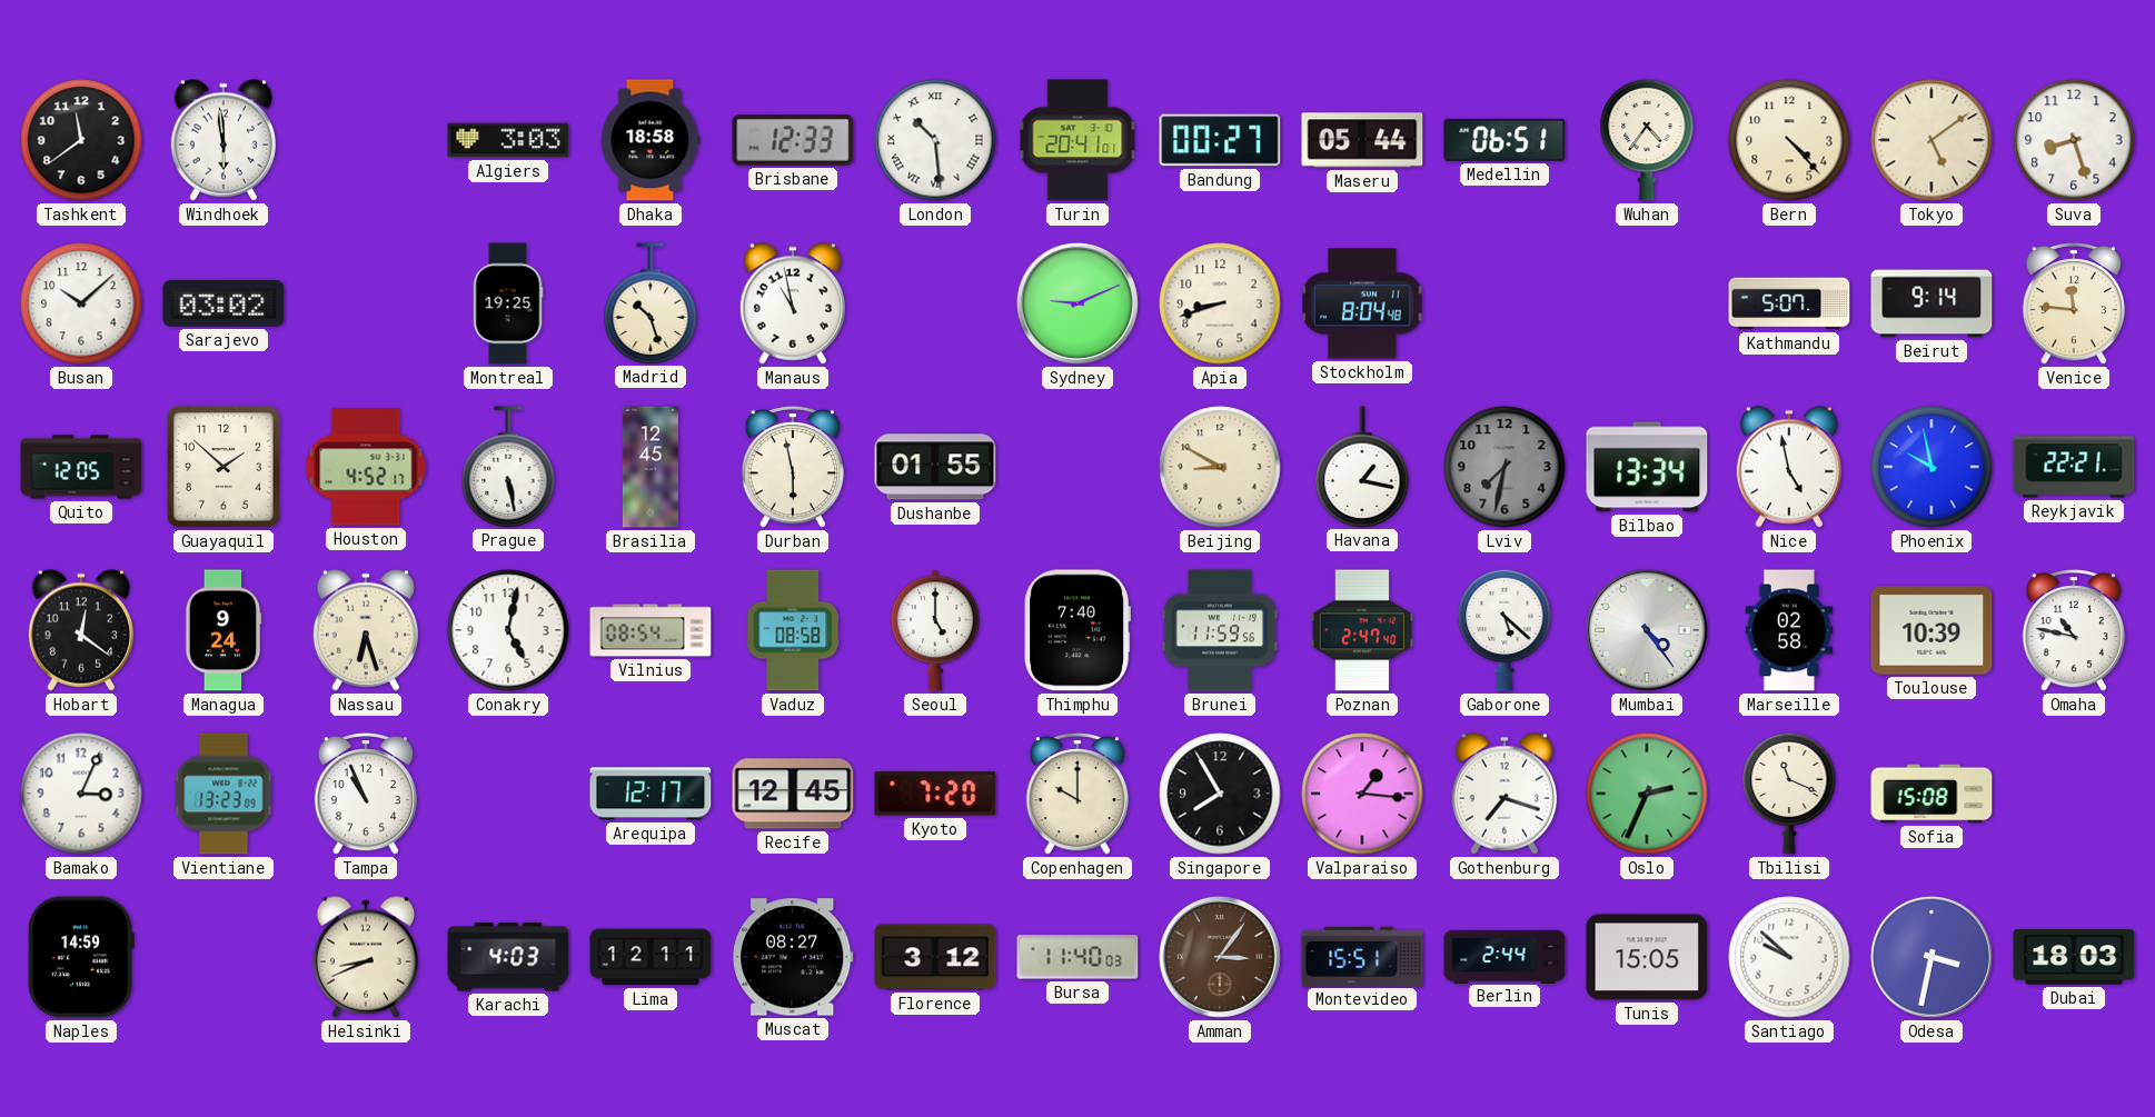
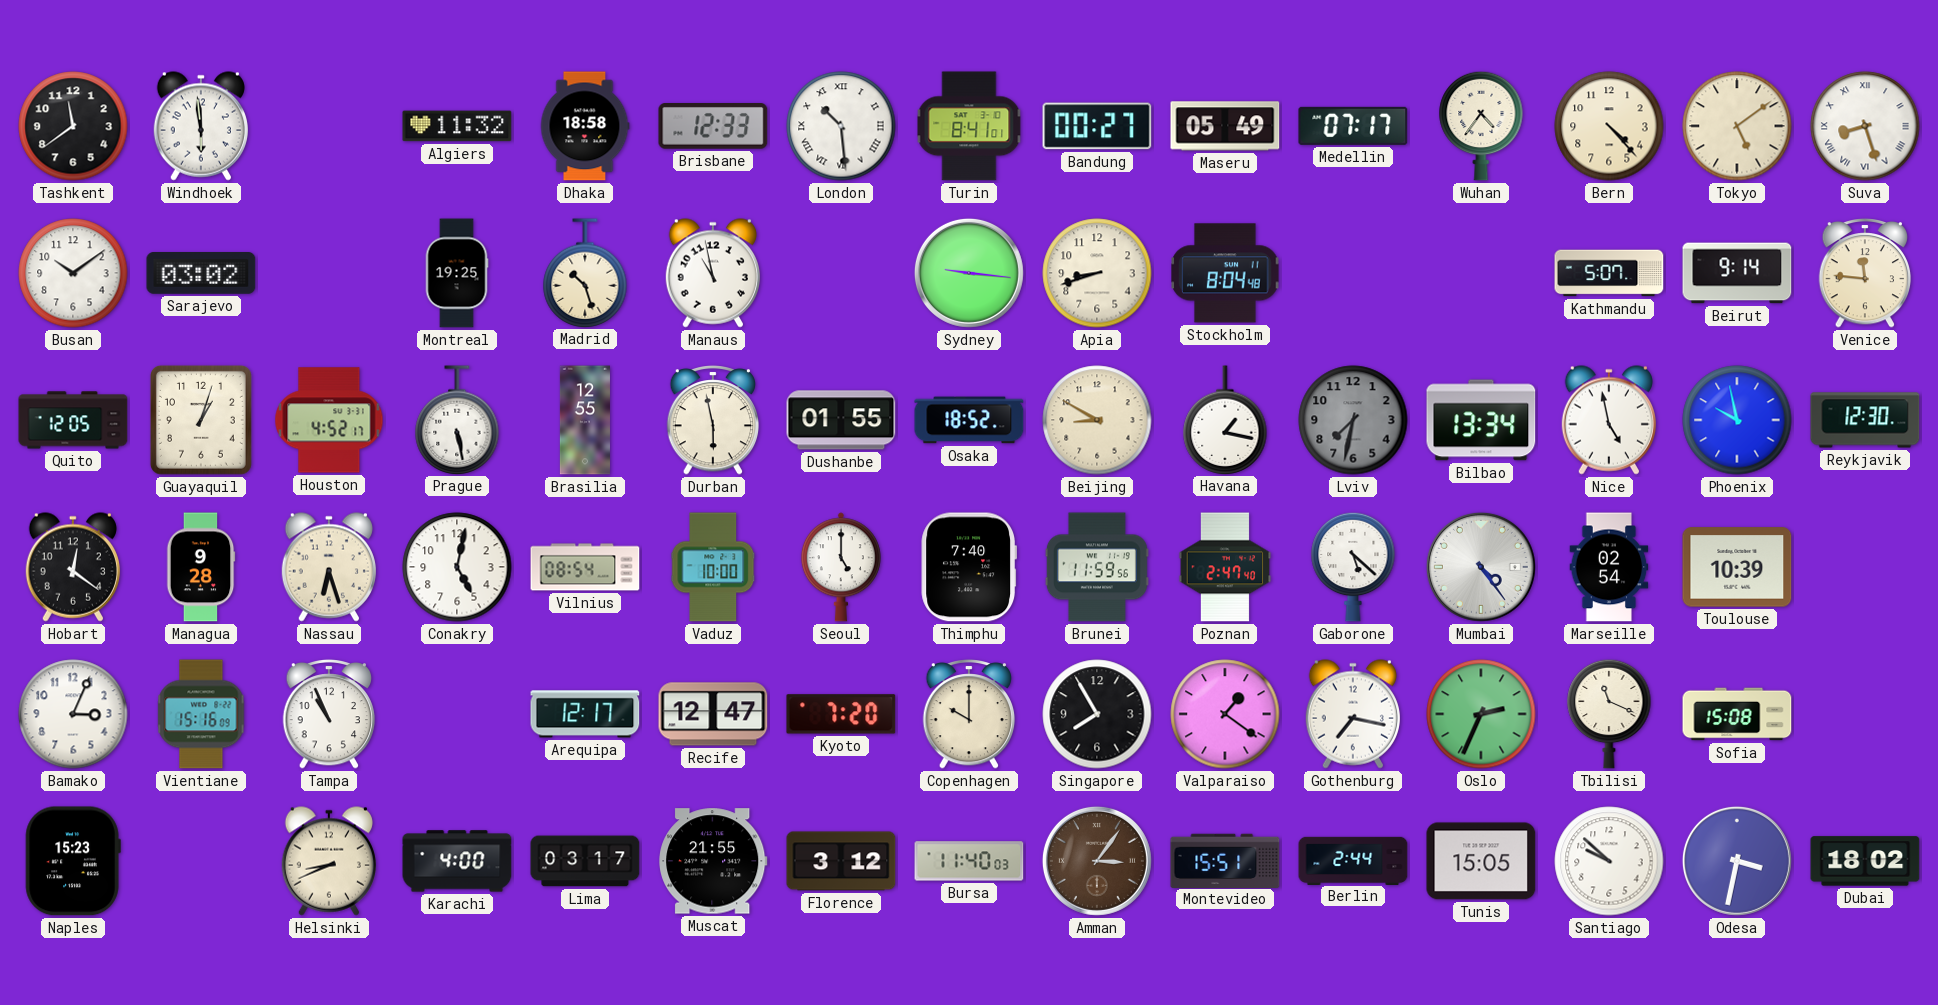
Algiers: 3:03 -> 11:32
Turin: 20:41 -> 8:41
Maseru: 05:44 -> 05:49
Medellin: 06:51 -> 07:17
Suva numerals: Arabic -> Roman
Busan: 10:08 -> 10:09
Sydney: 9:11 -> 9:16
Guayaquil: 1:52 -> 1:03
Brasilia: 12:45 -> 12:55
Osaka: none -> 18:52
Reykjavik: 22:21 -> 12:30
Managua: 9:24 -> 9:28
Vaduz: 08:58 -> 10:00
Marseille: 02:58 -> 02:54
Omaha: 10:47 -> none
Vientiane: 13:23 -> 15:16
Recife: 12:45 -> 12:47
Valparaiso: 1:16 -> 1:21
Gothenburg: 7:18 -> 7:17
Naples: 14:59 -> 15:23
Karachi: 4:03 -> 4:00
Lima: 12:11 -> 03:17
Muscat: 08:27 -> 21:55
Dubai: 18:03 -> 18:02
